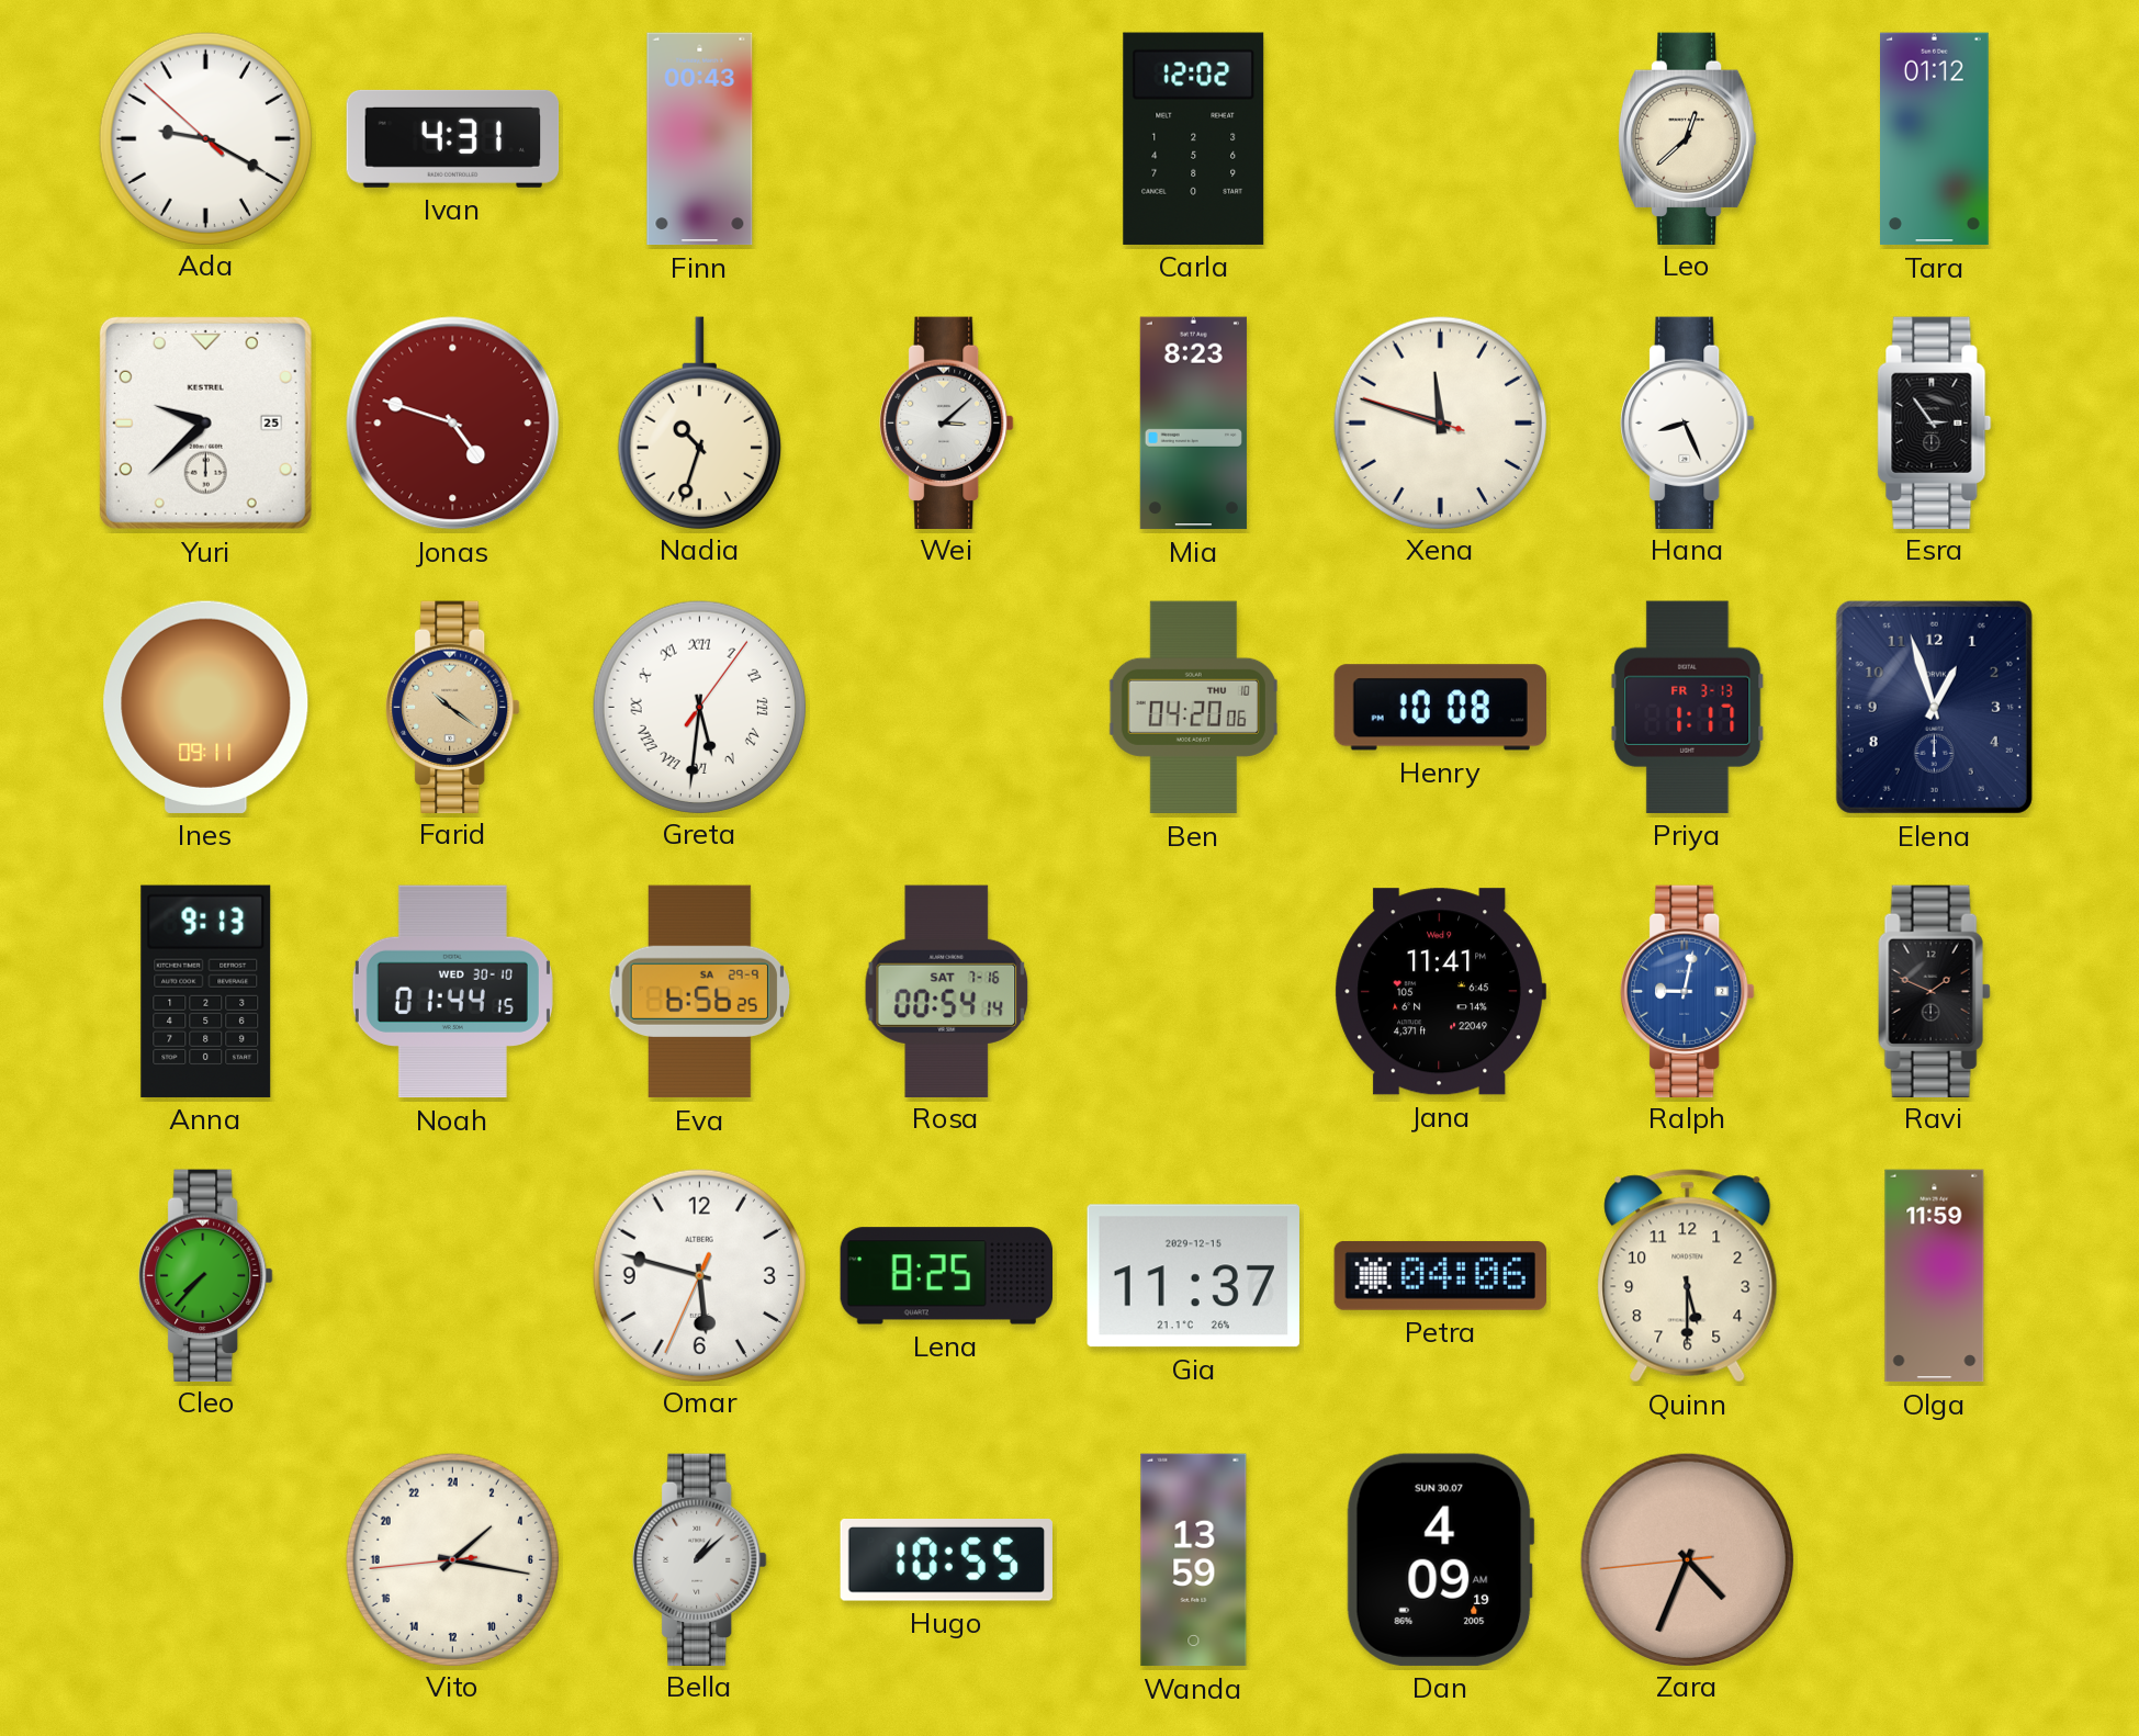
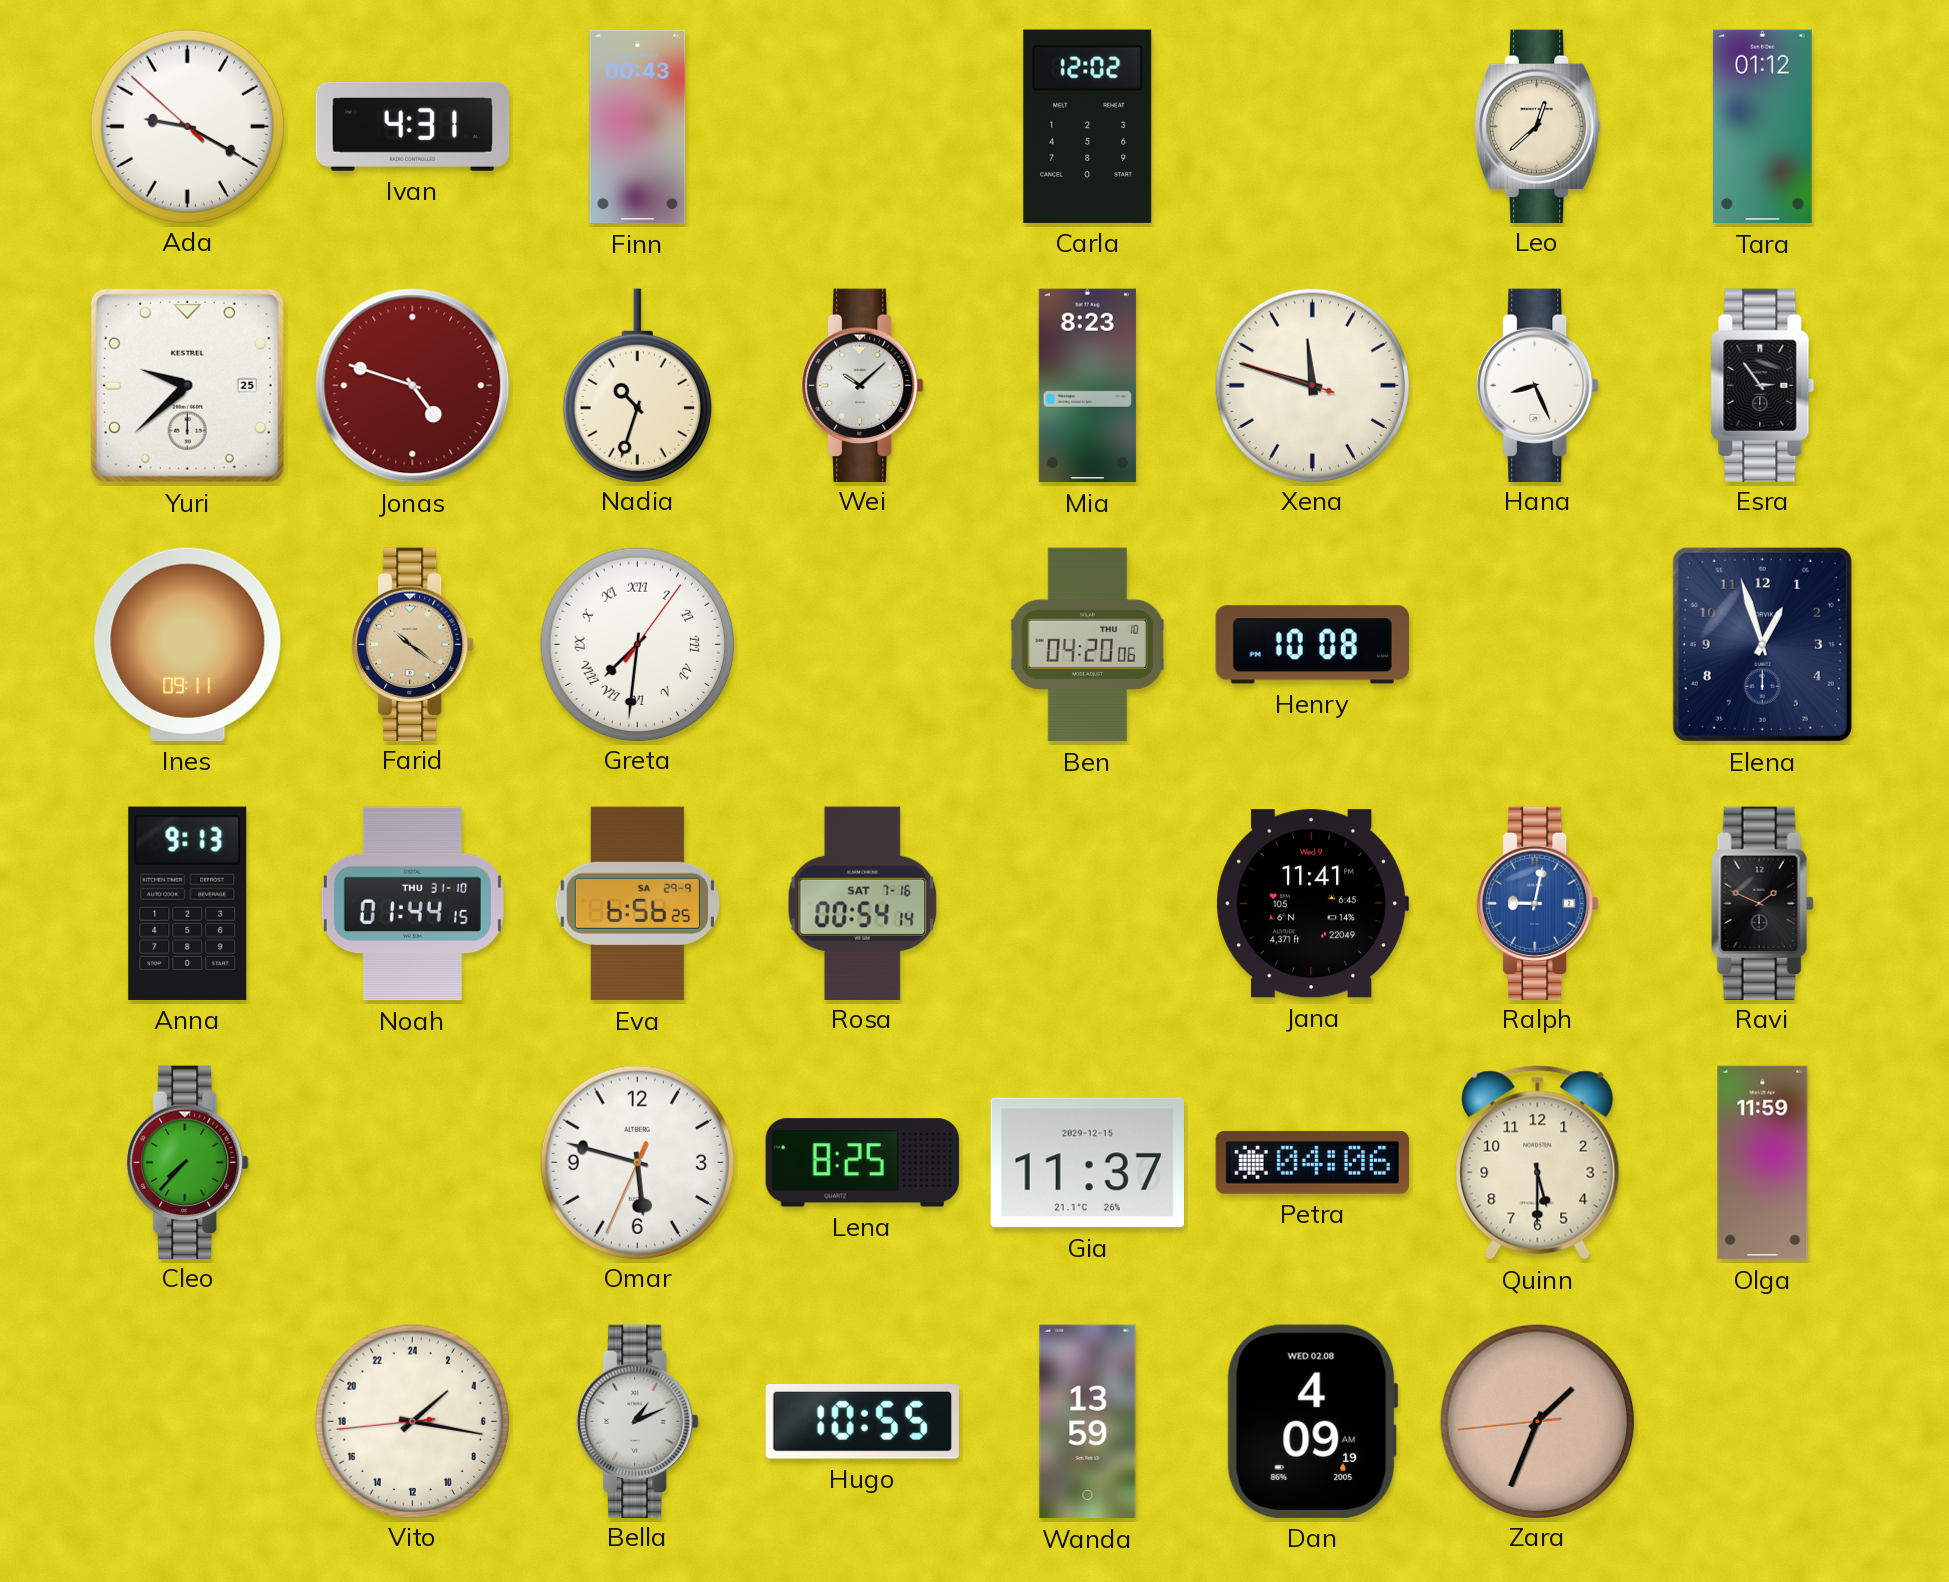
Wei: 3:08 -> 10:08
Greta: 5:31 -> 7:31
Priya: 1:17 -> none
Noah date: WED 30-10 -> THU 31-10
Bella: 1:08 -> 1:11
Dan date: SUN 30.07 -> WED 02.08
Zara: 4:33 -> 1:33
